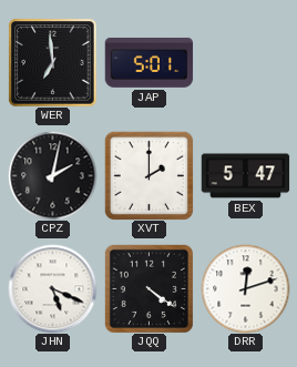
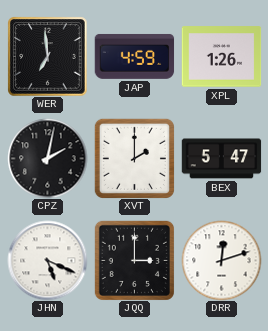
JAP: 5:01 -> 4:59
XPL: none -> 1:26
JQQ: 4:21 -> 3:00
